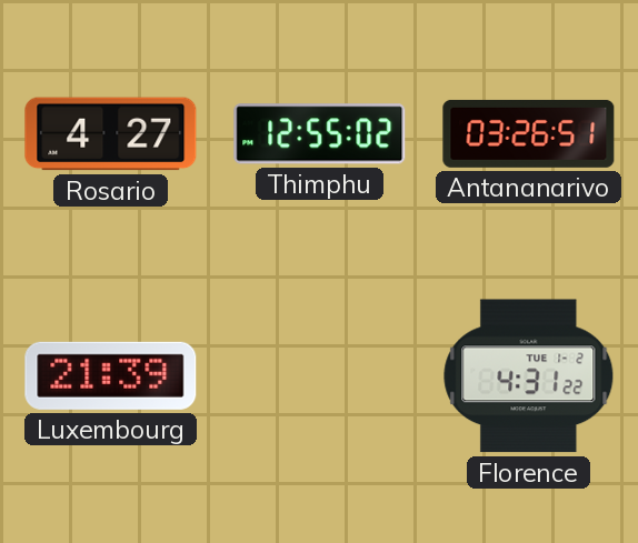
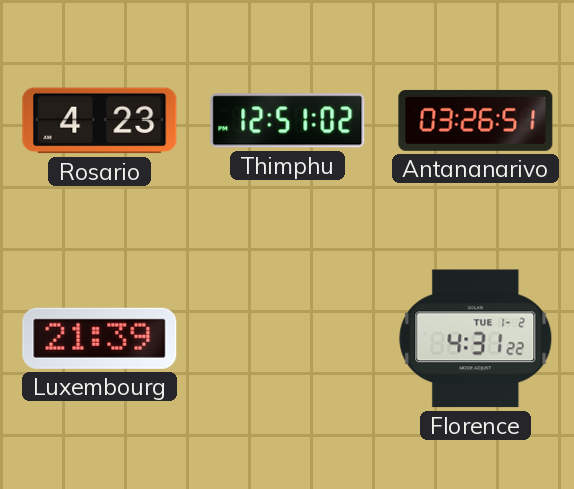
Rosario: 4:27 -> 4:23
Thimphu: 12:55 -> 12:51
